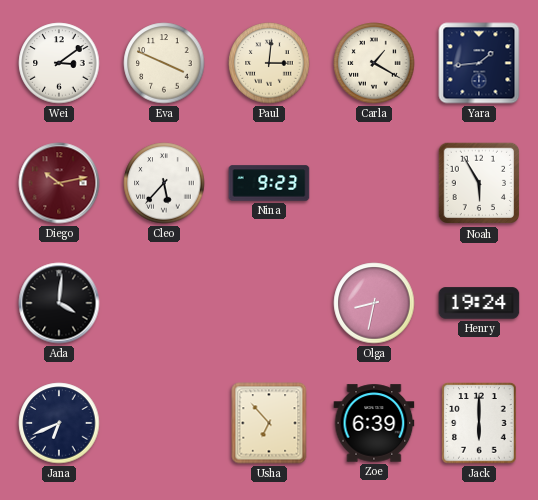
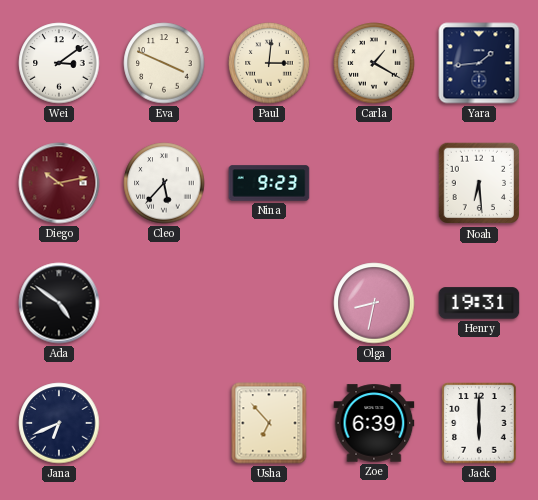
Noah: 5:55 -> 6:29
Ada: 4:01 -> 4:51
Henry: 19:24 -> 19:31
